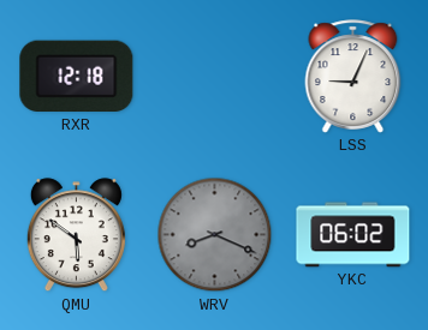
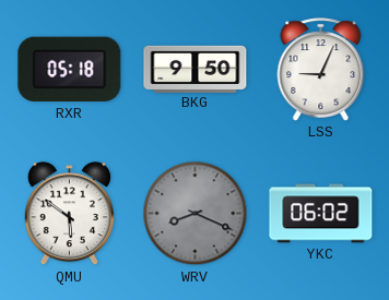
RXR: 12:18 -> 05:18
BKG: none -> 9:50
